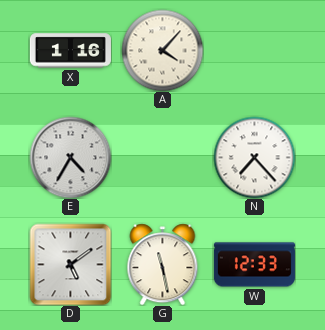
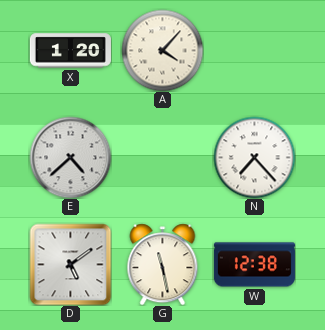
X: 1:16 -> 1:20
E: 4:35 -> 4:38
W: 12:33 -> 12:38
